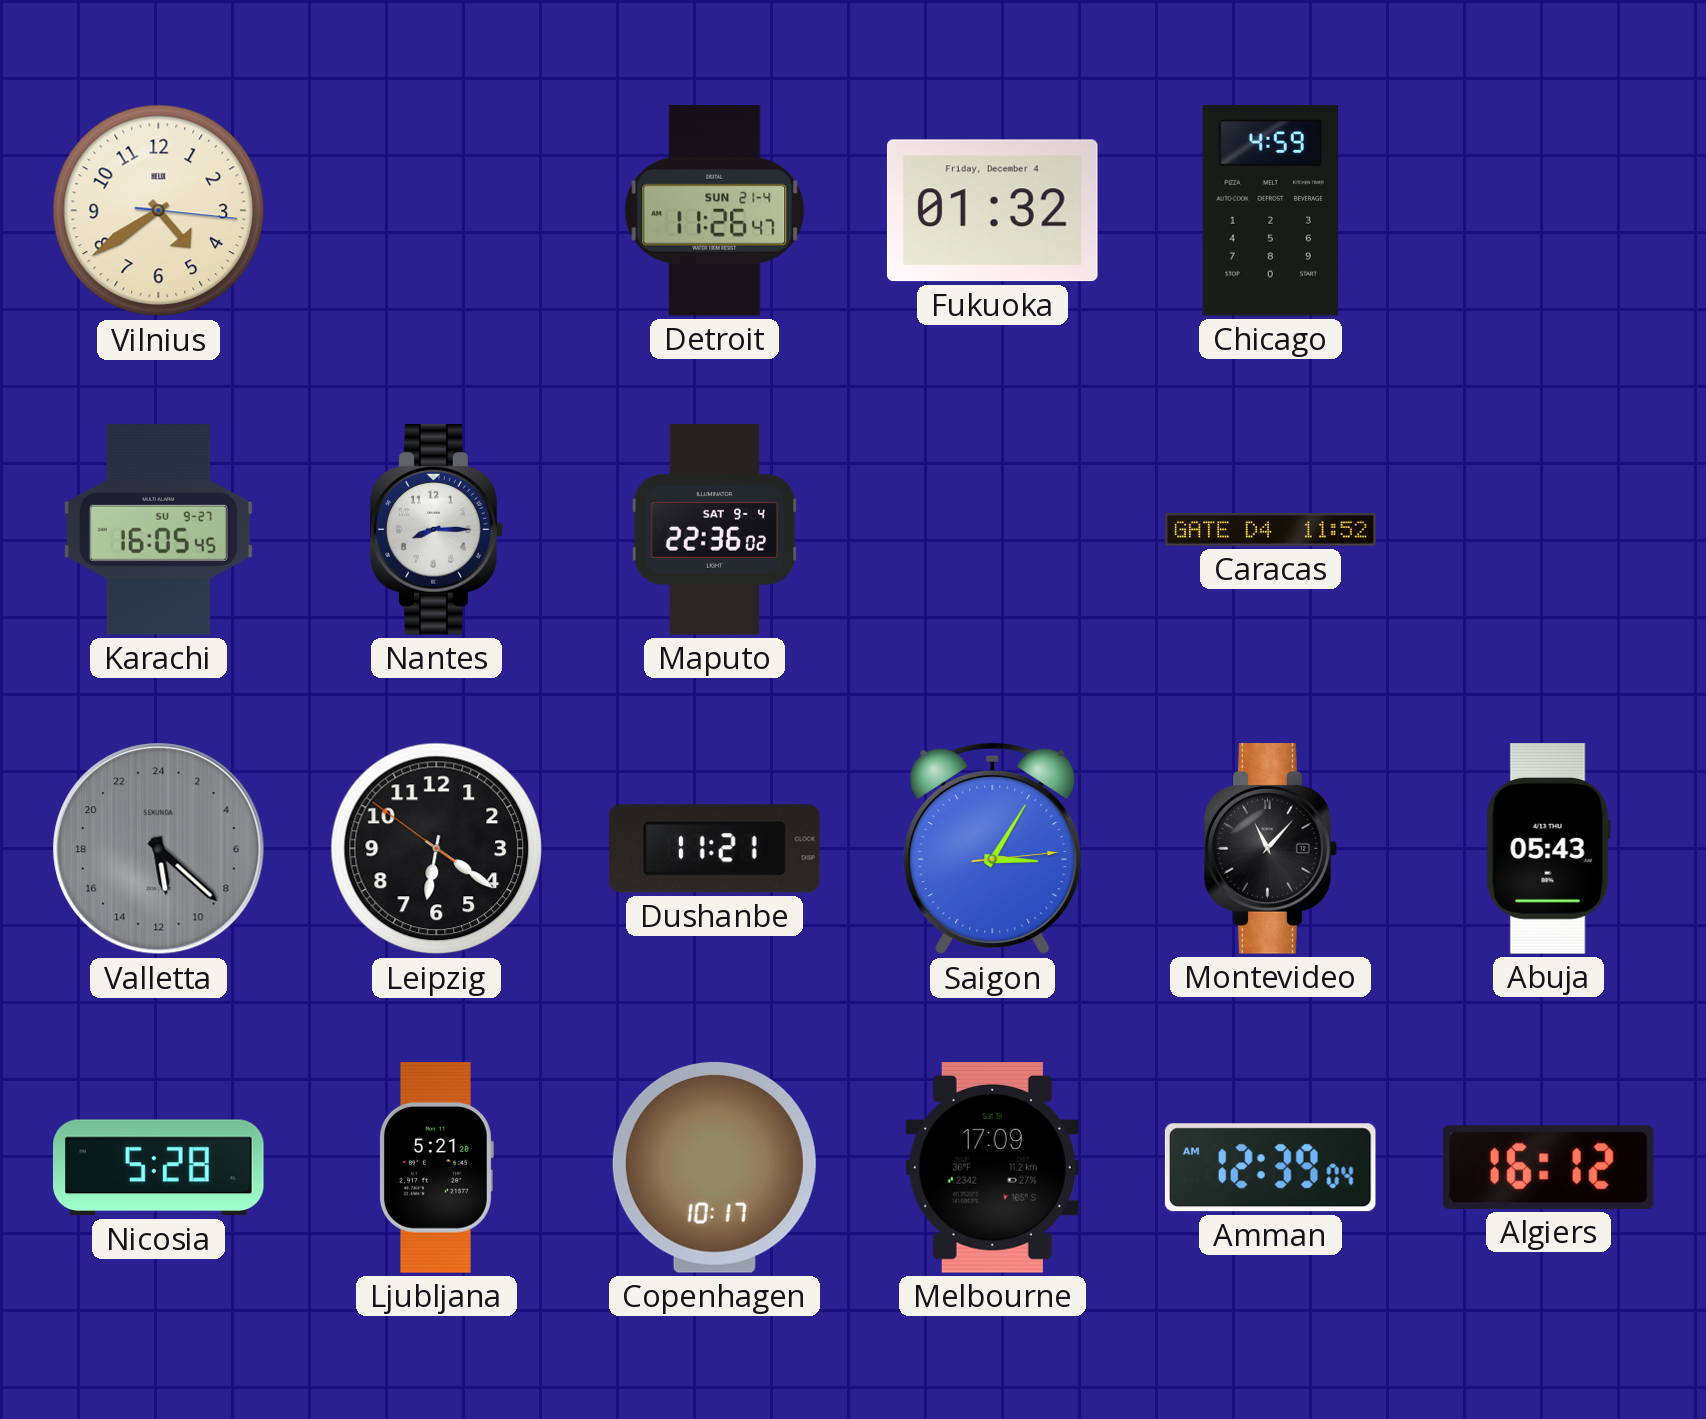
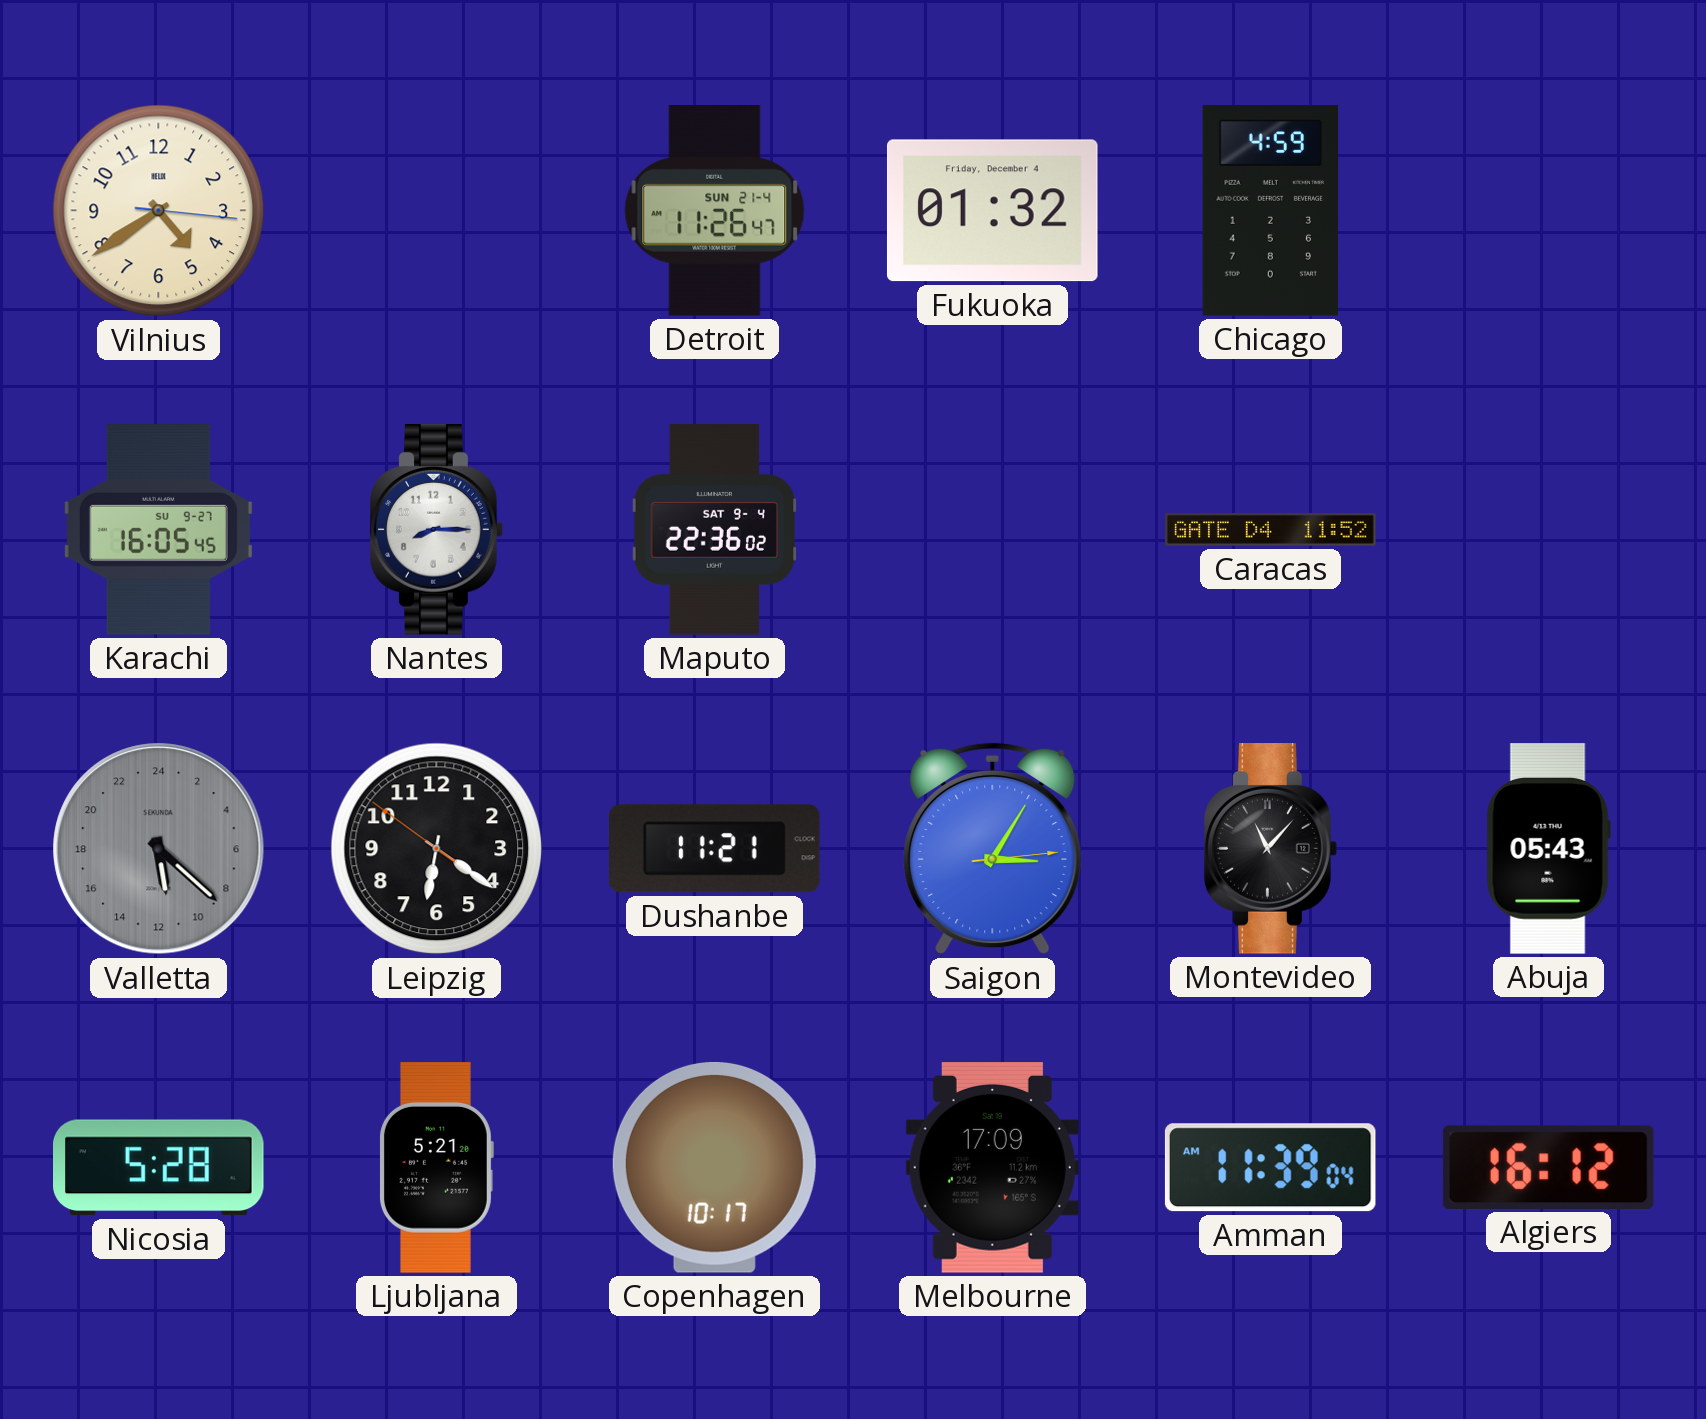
Amman: 12:39 -> 11:39
